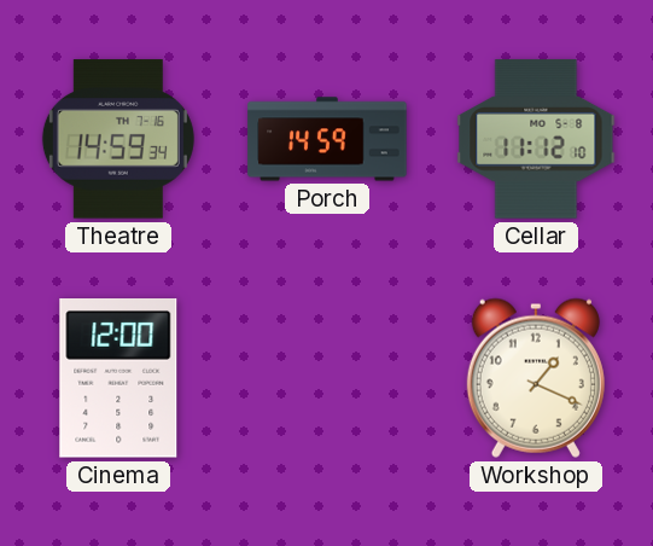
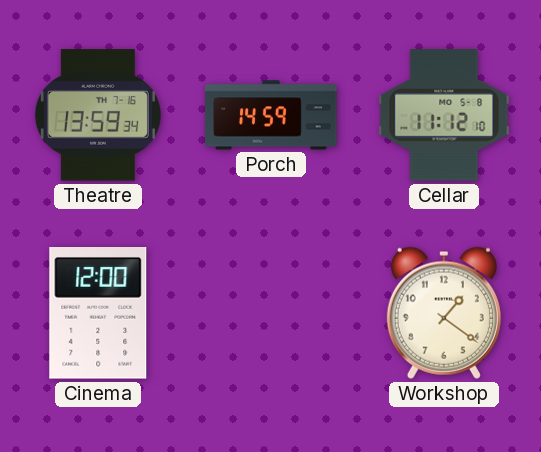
Theatre: 14:59 -> 13:59
Workshop: 1:19 -> 1:21
